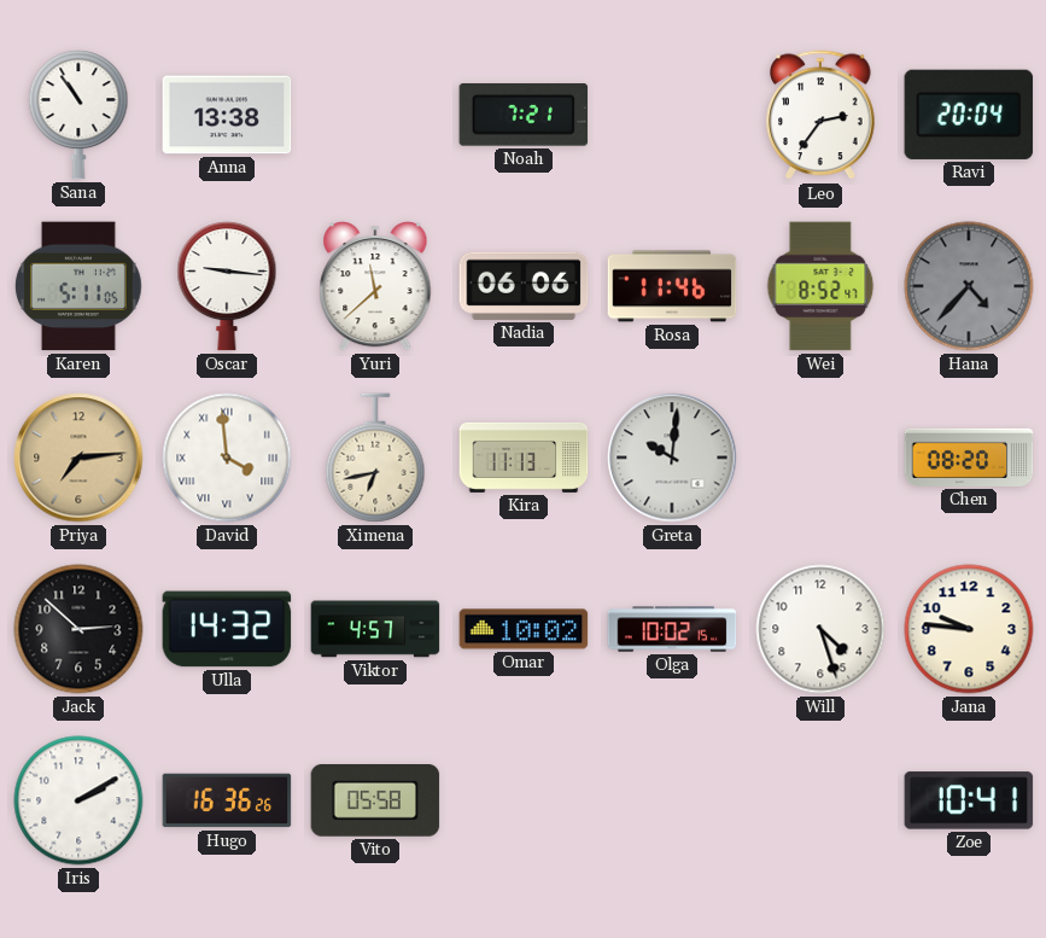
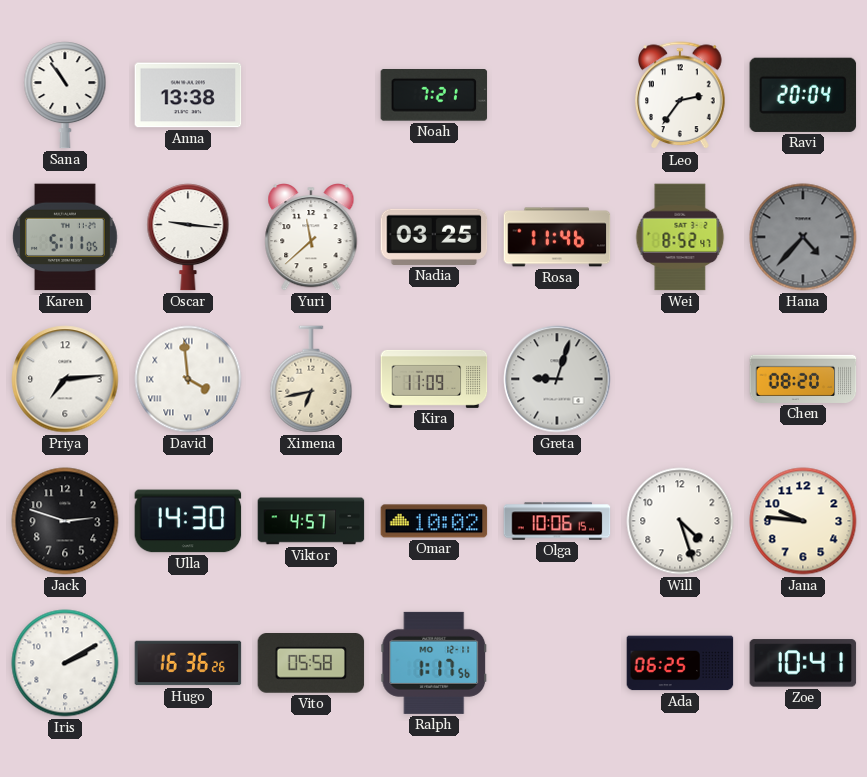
Nadia: 06:06 -> 03:25
Priya dial: champagne -> white
Kira: 11:13 -> 11:09
Greta: 10:01 -> 9:03
Jack: 2:52 -> 2:48
Ulla: 14:32 -> 14:30
Olga: 10:02 -> 10:06
Ralph: none -> 1:17
Ada: none -> 06:25
